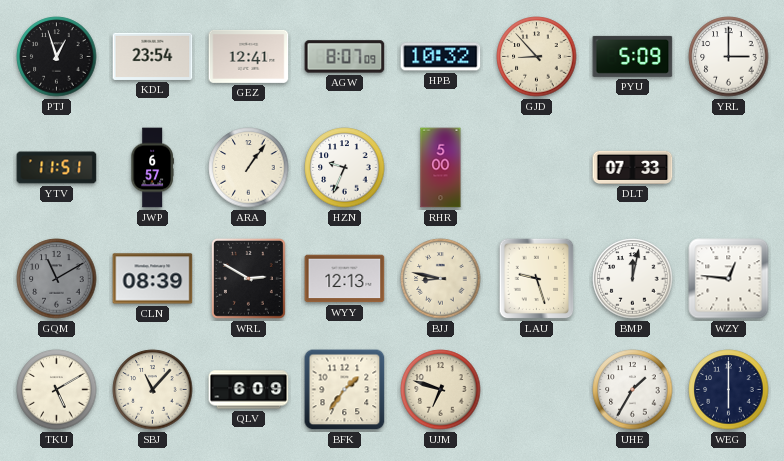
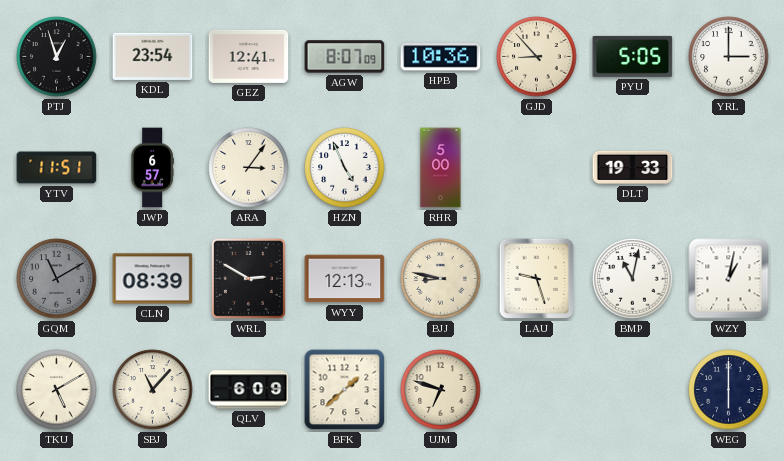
HPB: 10:32 -> 10:36
PYU: 5:09 -> 5:05
ARA: 1:06 -> 3:06
HZN: 9:34 -> 4:56
DLT: 07:33 -> 19:33
BMP: 12:02 -> 11:02
WZY: 12:46 -> 1:02
BFK: 1:36 -> 1:38
UHE: 1:35 -> none
